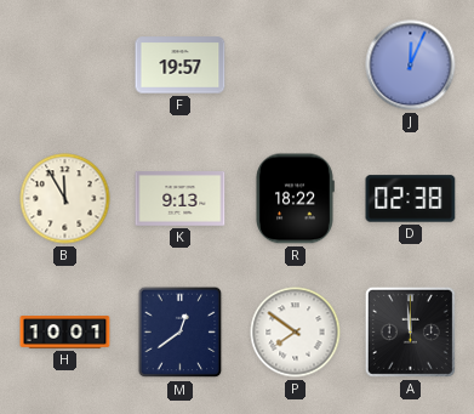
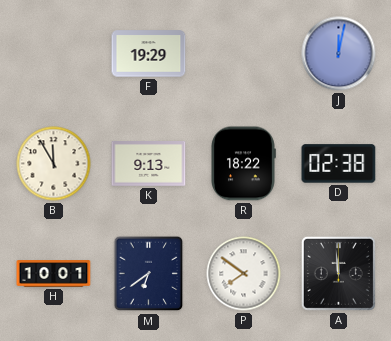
F: 19:57 -> 19:29
J: 12:04 -> 12:02
M: 12:39 -> 6:39
